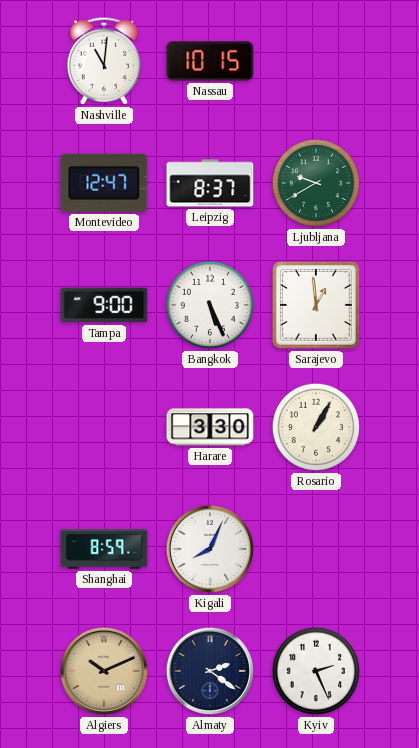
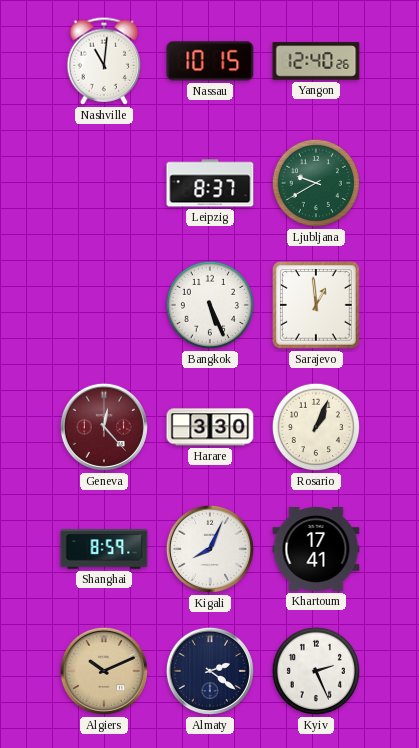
Yangon: none -> 12:40
Montevideo: 12:47 -> none
Tampa: 9:00 -> none
Geneva: none -> 12:23
Rosario: 1:05 -> 1:04
Khartoum: none -> 17:41
